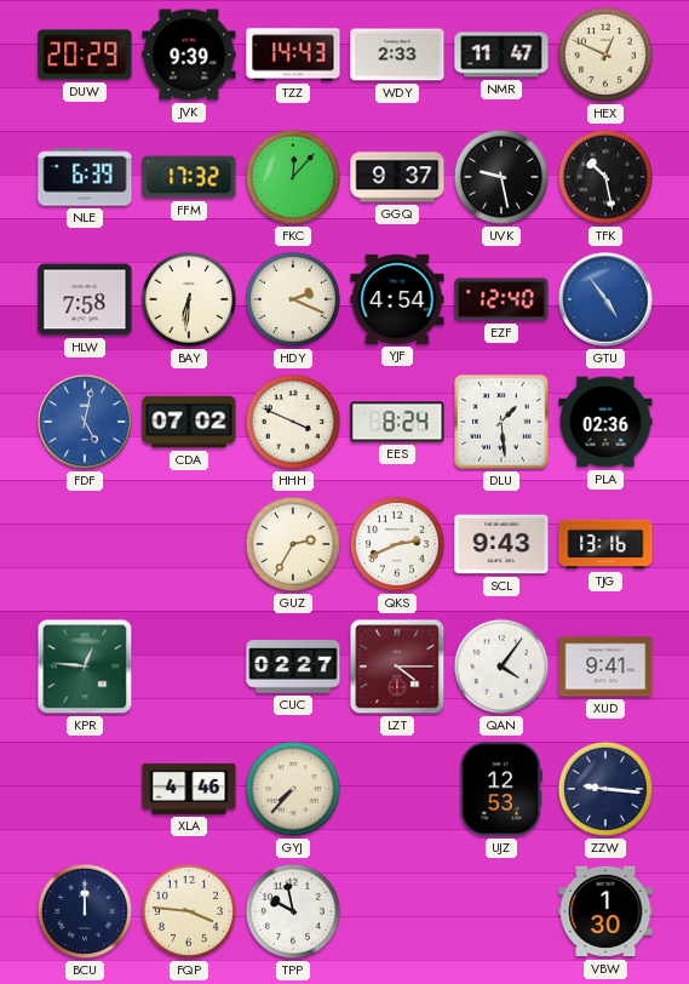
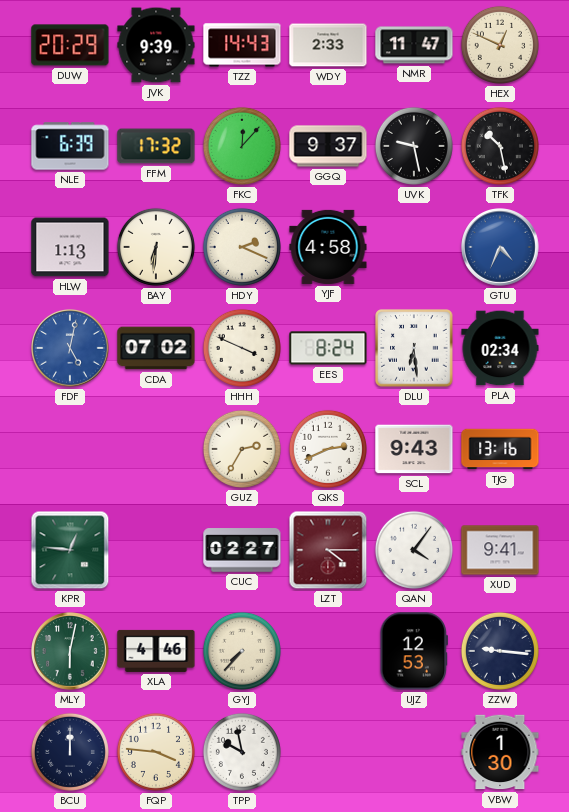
HLW: 7:58 -> 1:13
YJF: 4:54 -> 4:58
EZF: 12:40 -> none
GTU: 4:54 -> 4:34
DLU: 1:29 -> 6:29
PLA: 02:36 -> 02:34
MLY: none -> 6:02
